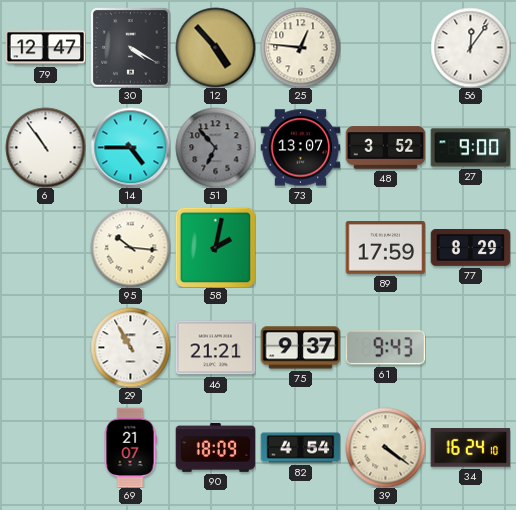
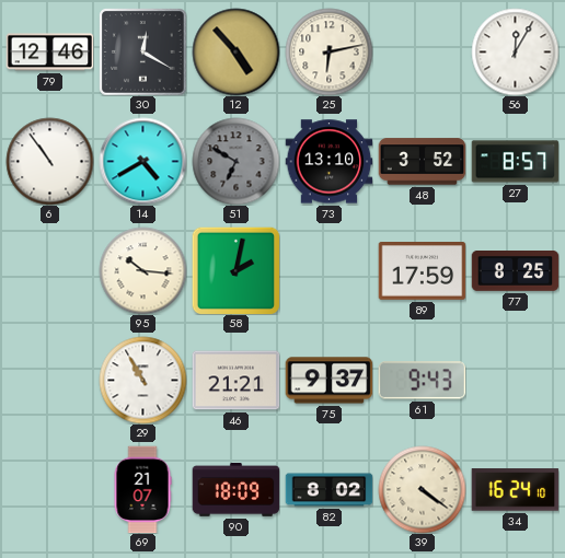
79: 12:47 -> 12:46
30: 4:20 -> 12:20
25: 12:46 -> 6:13
56: 12:06 -> 12:05
14: 4:45 -> 4:40
51: 6:53 -> 6:50
73: 13:07 -> 13:10
27: 9:00 -> 8:57
77: 8:29 -> 8:25
82: 4:54 -> 8:02
